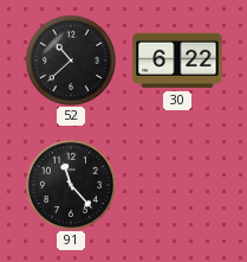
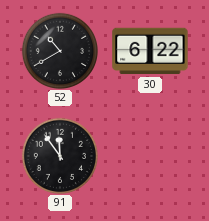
52: 10:38 -> 10:40
91: 11:23 -> 11:54
